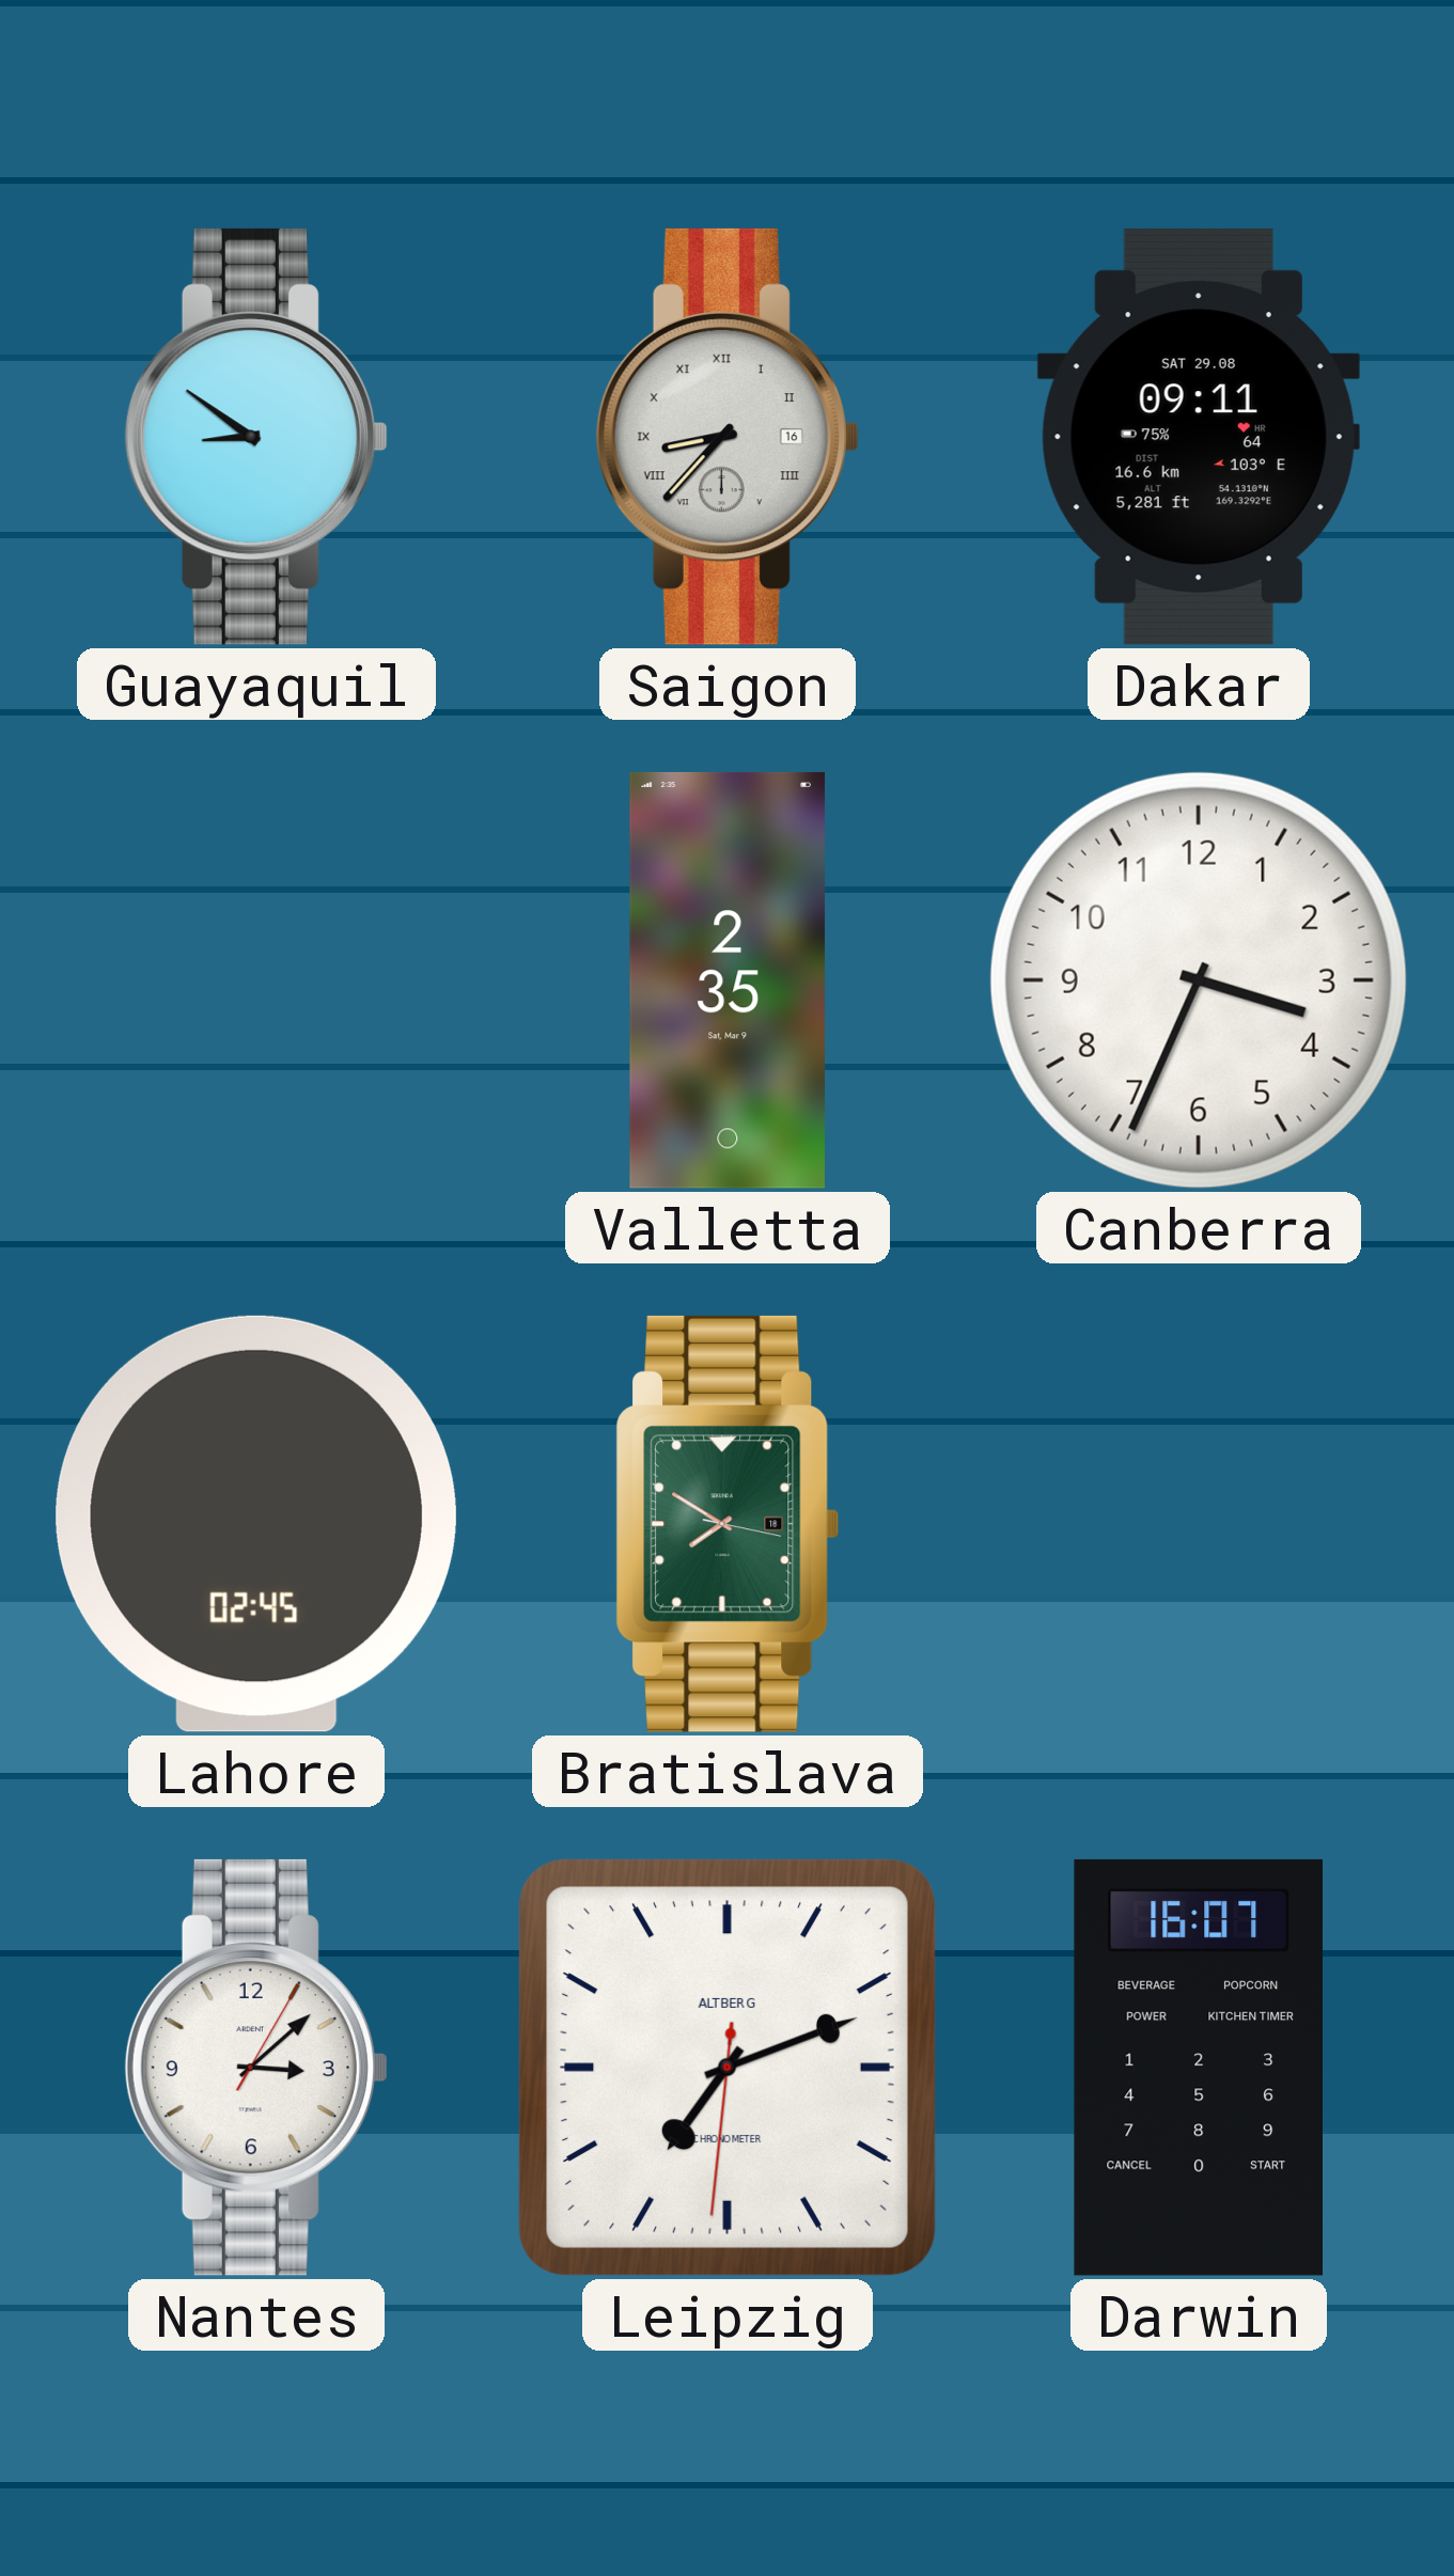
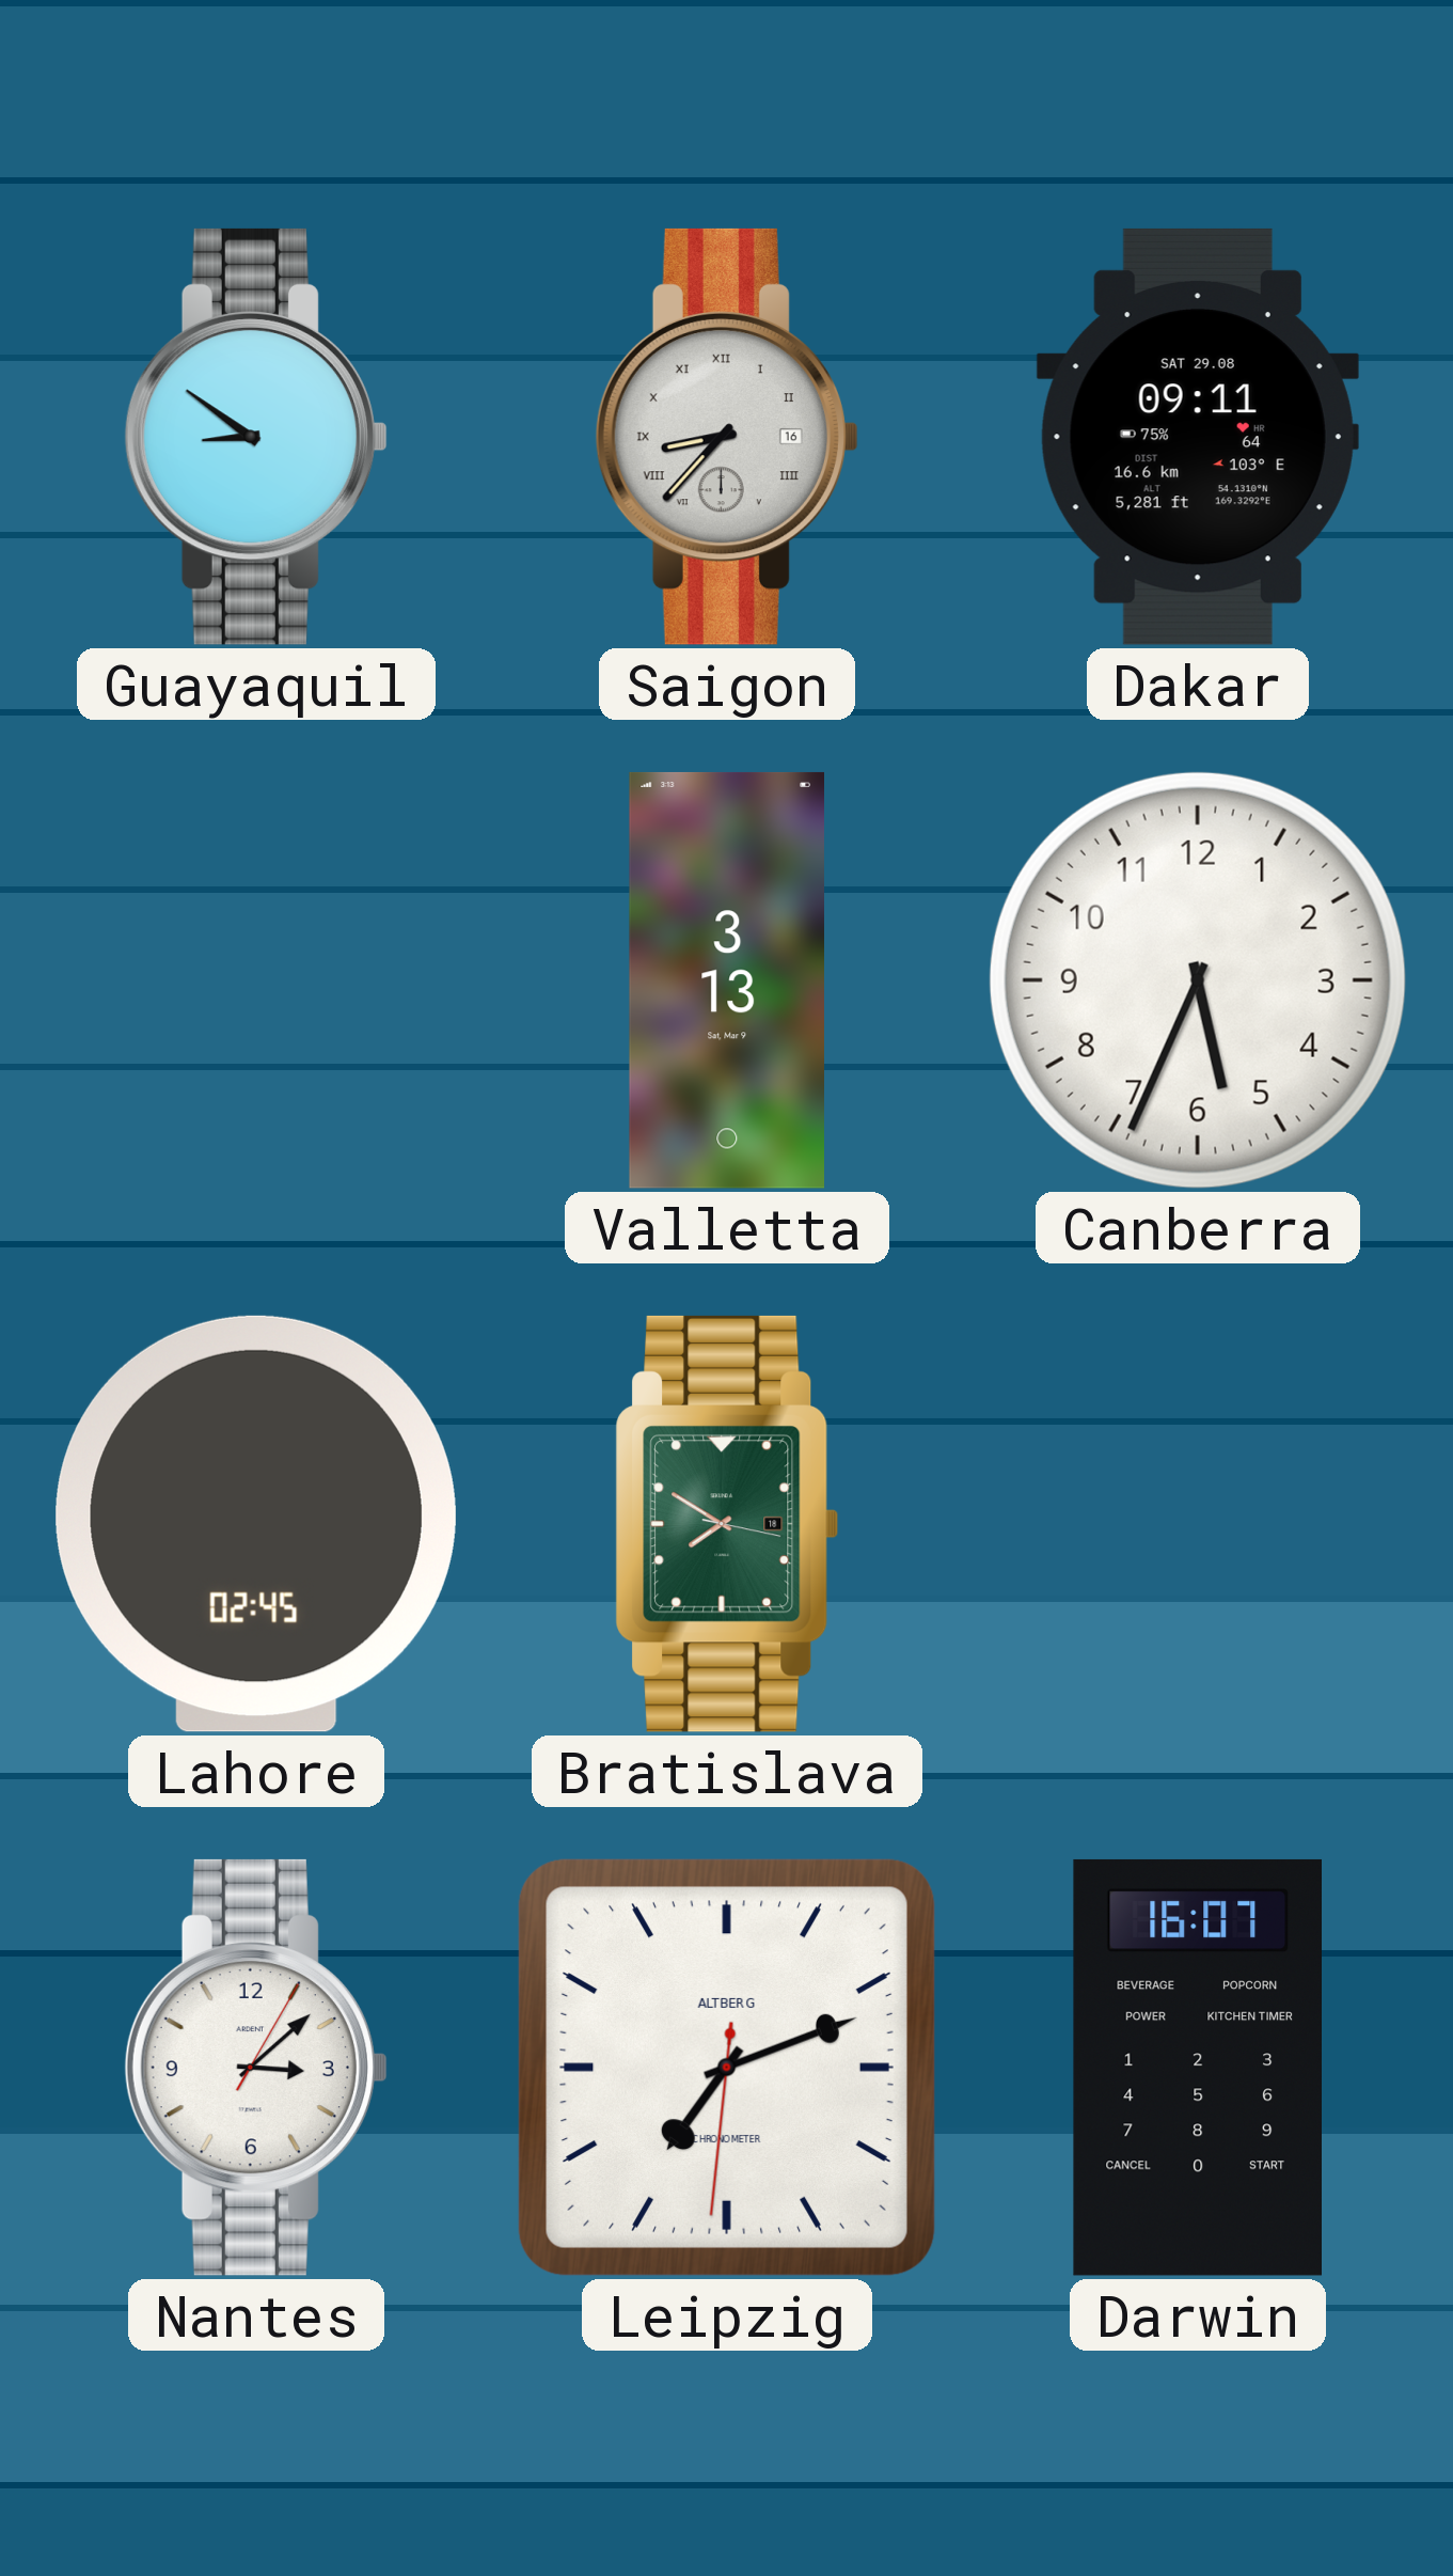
Valletta: 2:35 -> 3:13
Canberra: 3:34 -> 5:34
